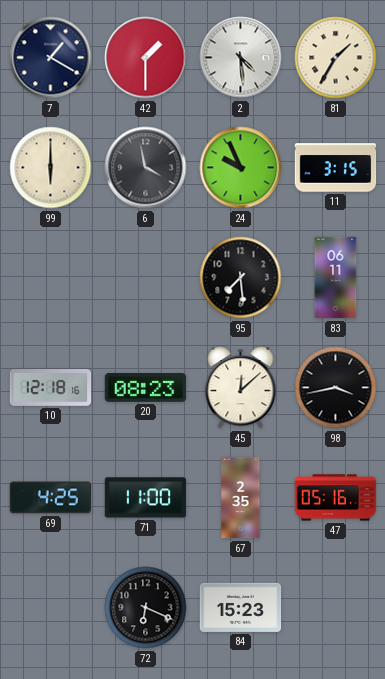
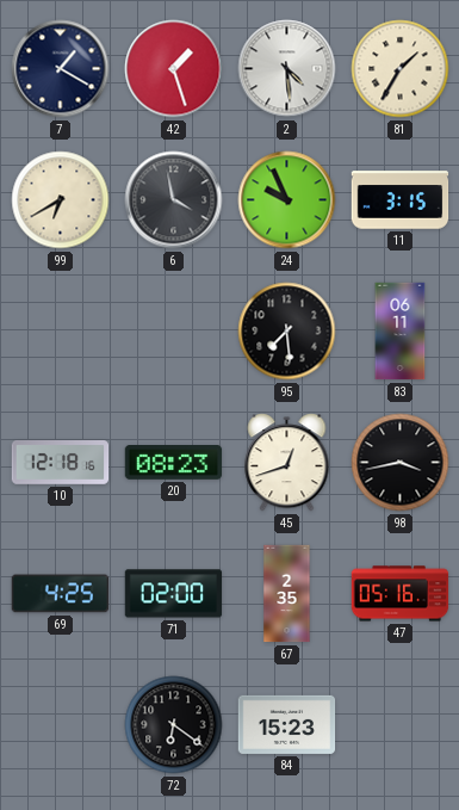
42: 1:30 -> 1:27
99: 6:00 -> 6:40
45: 12:08 -> 12:42
71: 11:00 -> 02:00
72: 6:19 -> 6:21
